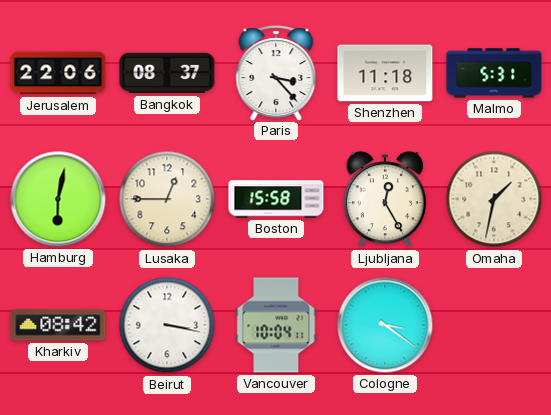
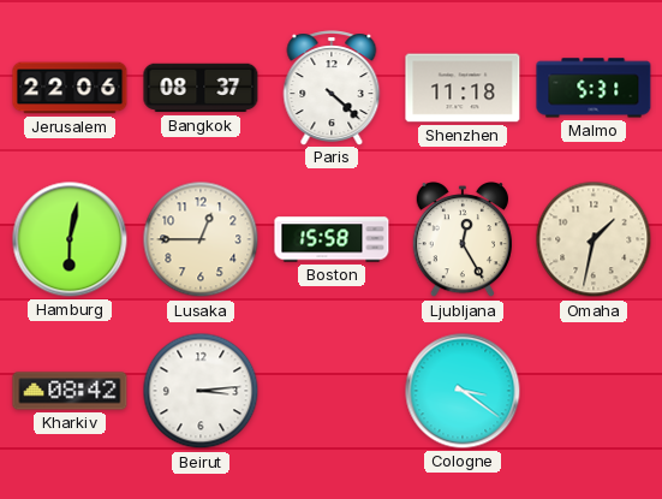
Paris: 3:23 -> 4:22
Beirut: 3:17 -> 3:14
Vancouver: 10:04 -> none
